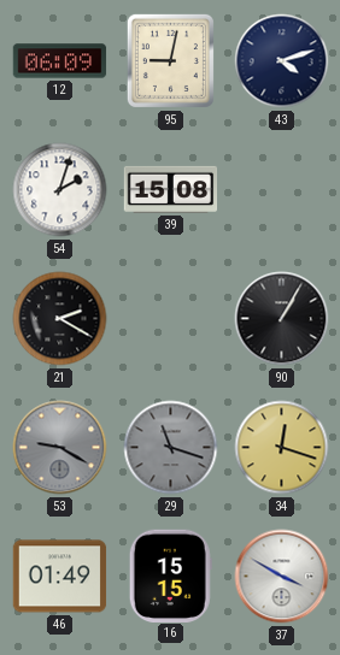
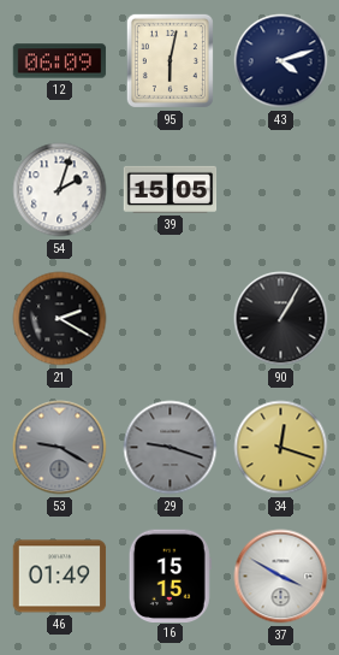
95: 9:02 -> 6:02
39: 15:08 -> 15:05
29: 11:18 -> 9:18
